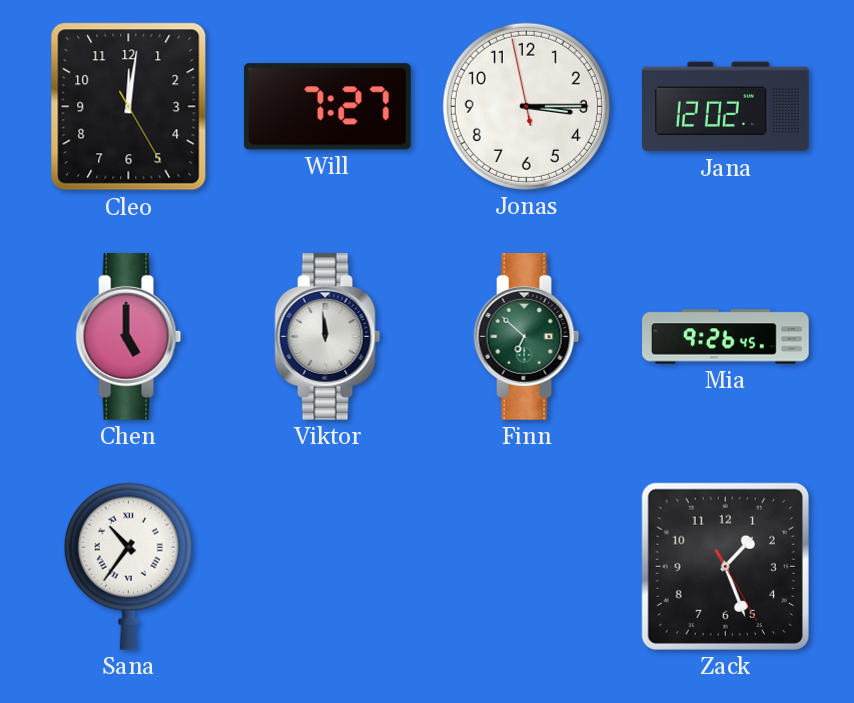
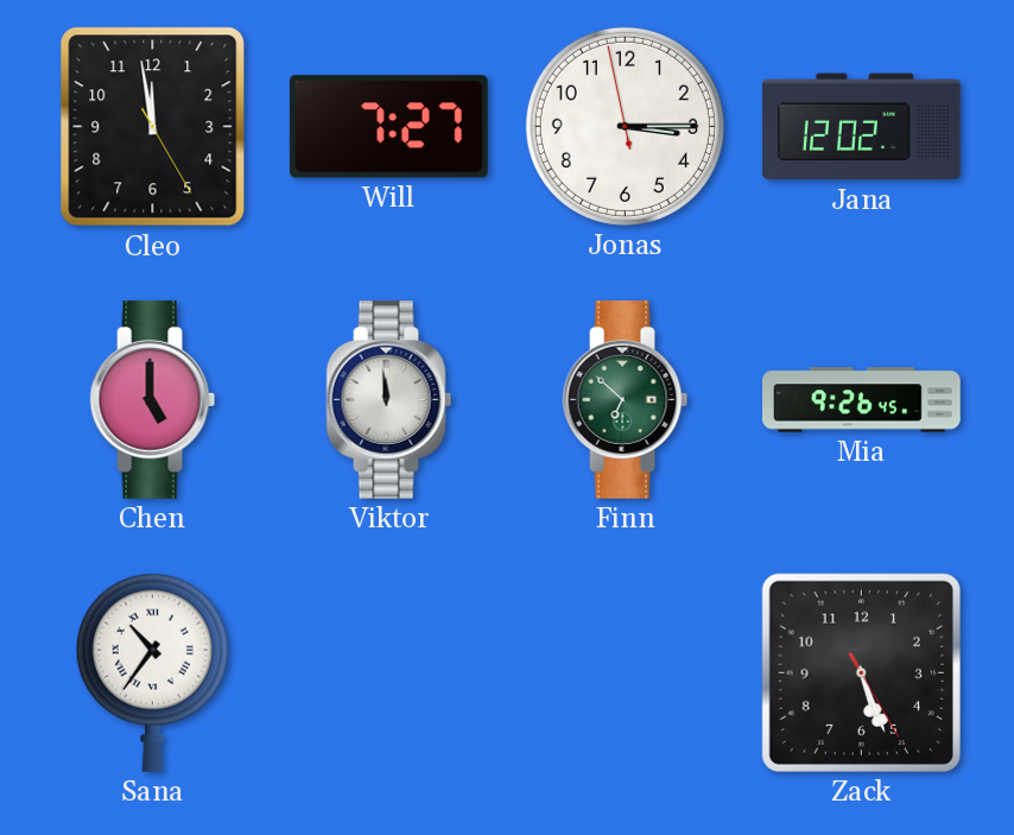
Cleo: 12:01 -> 11:58
Zack: 1:26 -> 5:26
